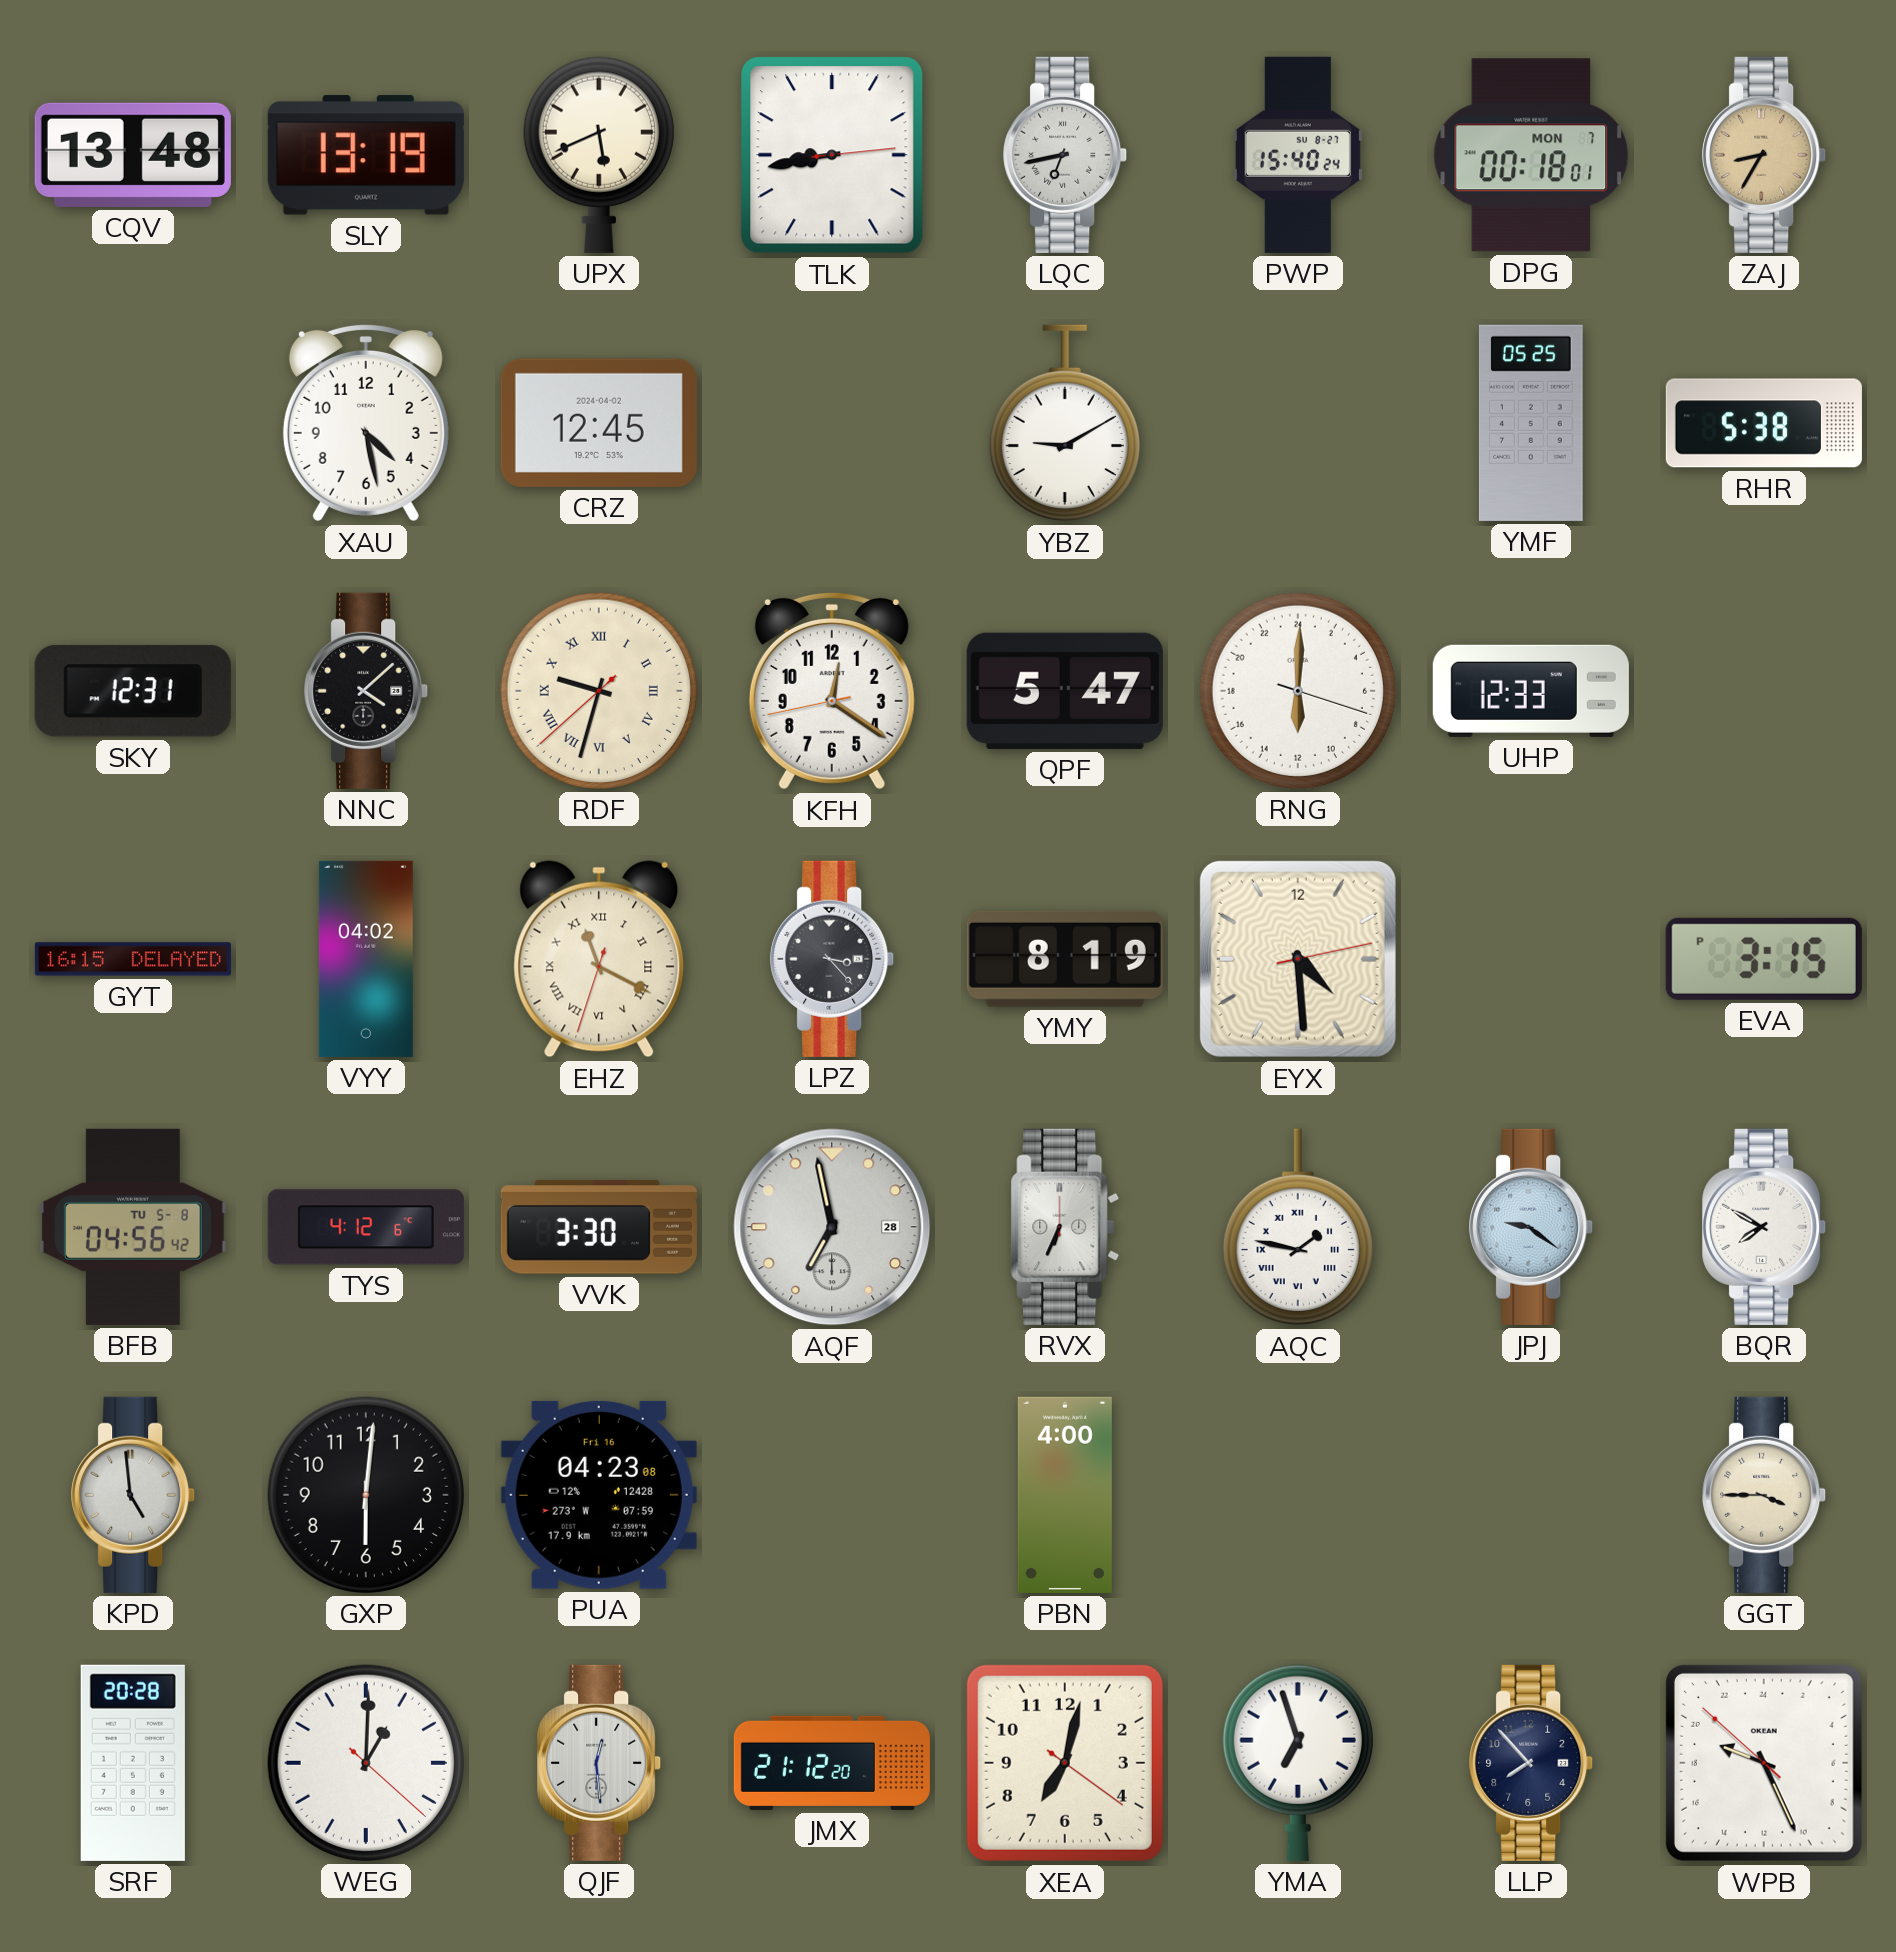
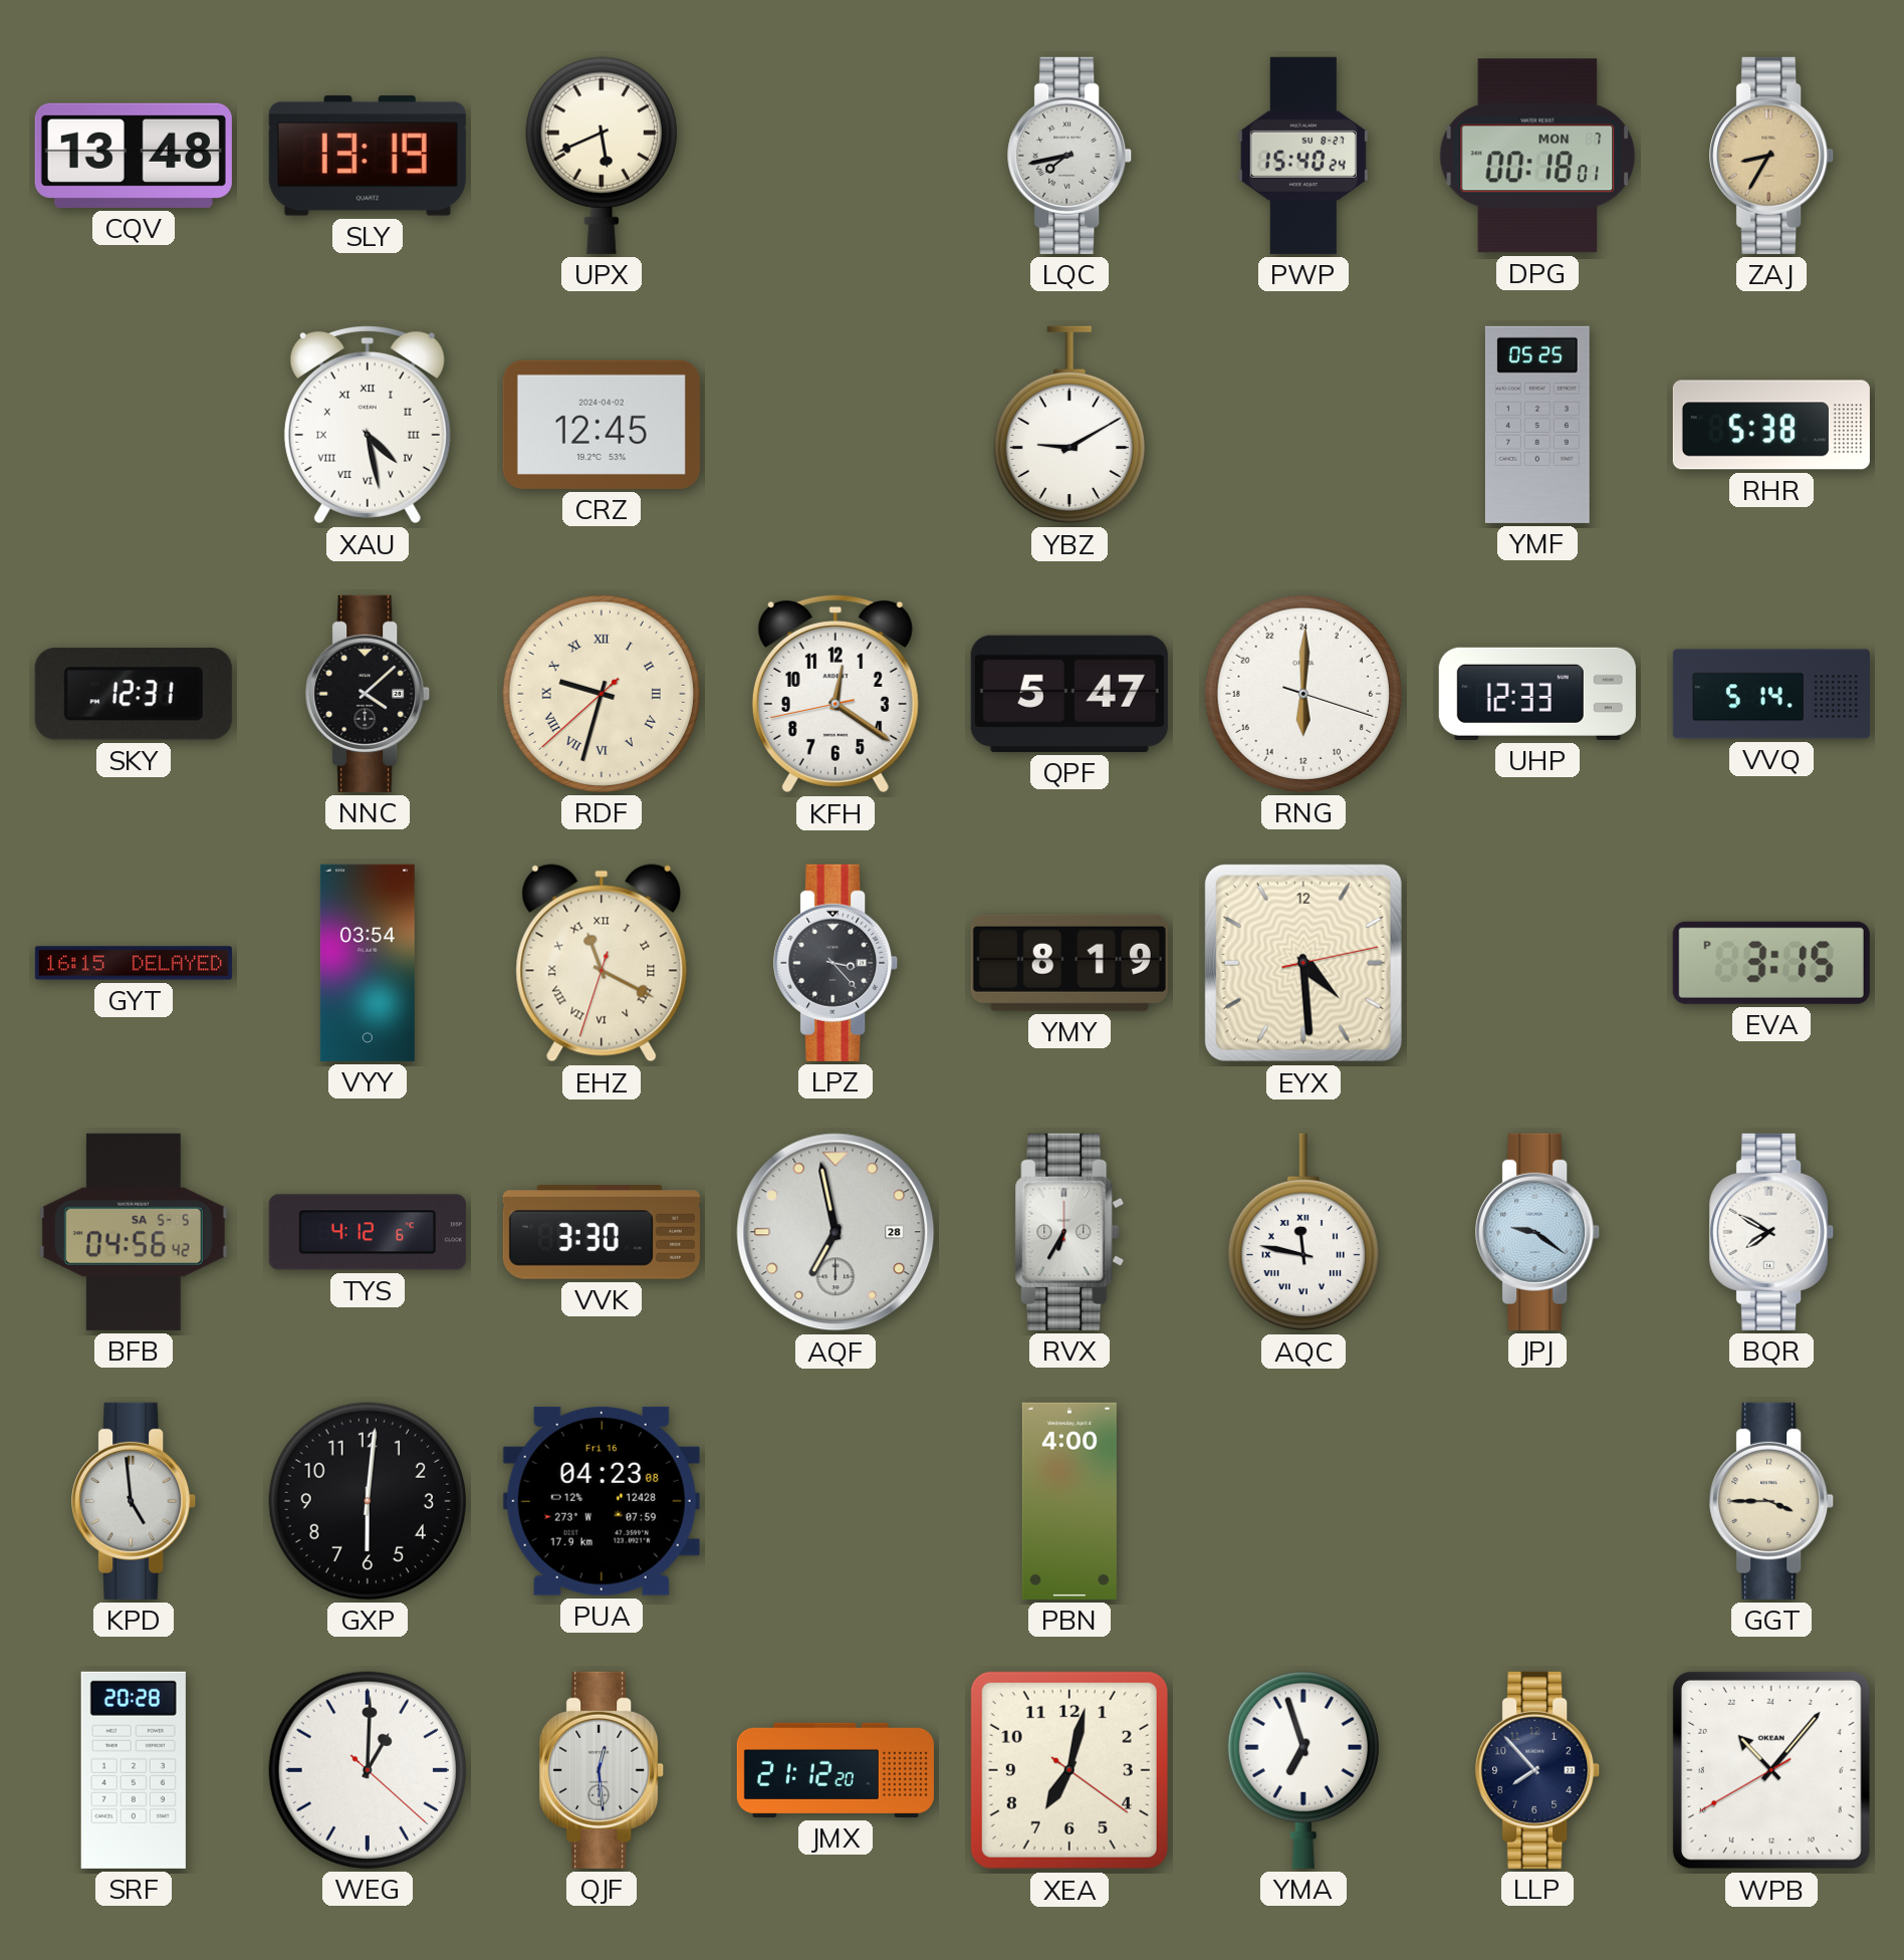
TLK: 8:43 -> none
LQC: 6:43 -> 7:43
XAU numerals: Arabic -> Roman
VVQ: none -> 5:14
VYY: 04:02 -> 03:54
BFB date: TU 5-8 -> SA 5-5
RVX: 6:34 -> 6:35
AQC: 1:47 -> 11:47
WPB: 19:25 -> 21:06
